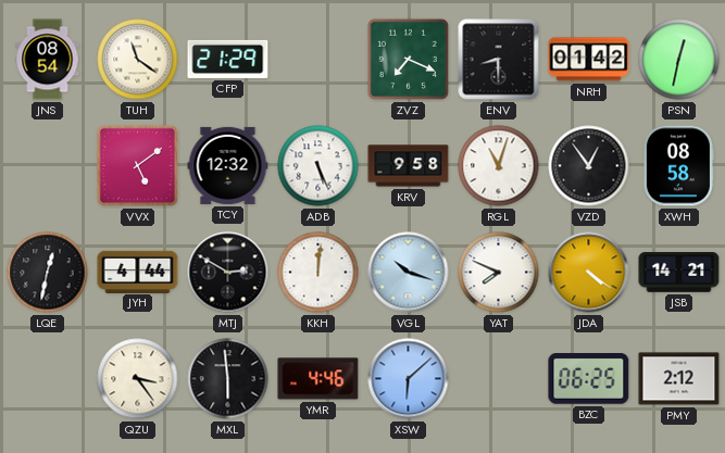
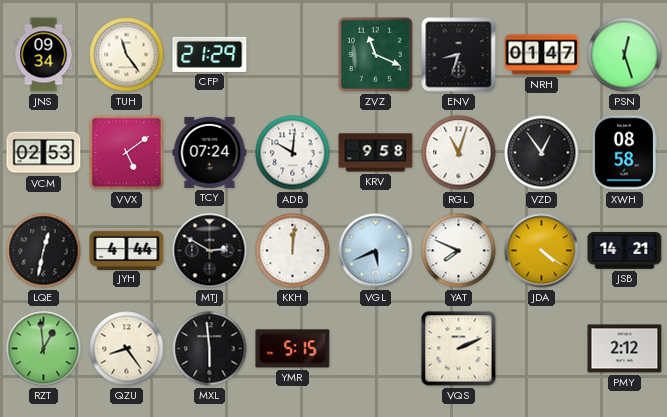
JNS: 08:54 -> 09:34
TUH: 11:21 -> 11:24
ZVZ: 7:19 -> 11:19
ENV: 8:30 -> 8:33
NRH: 01:42 -> 01:47
PSN: 12:32 -> 12:27
VCM: none -> 02:53
TCY: 12:32 -> 07:24
ADB: 5:26 -> 10:01
VGL: 10:18 -> 5:41
RZT: none -> 12:59
QZU: 3:24 -> 8:24
YMR: 4:46 -> 5:15
XSW: 6:08 -> none
VQS: none -> 2:11
BZC: 06:25 -> none
